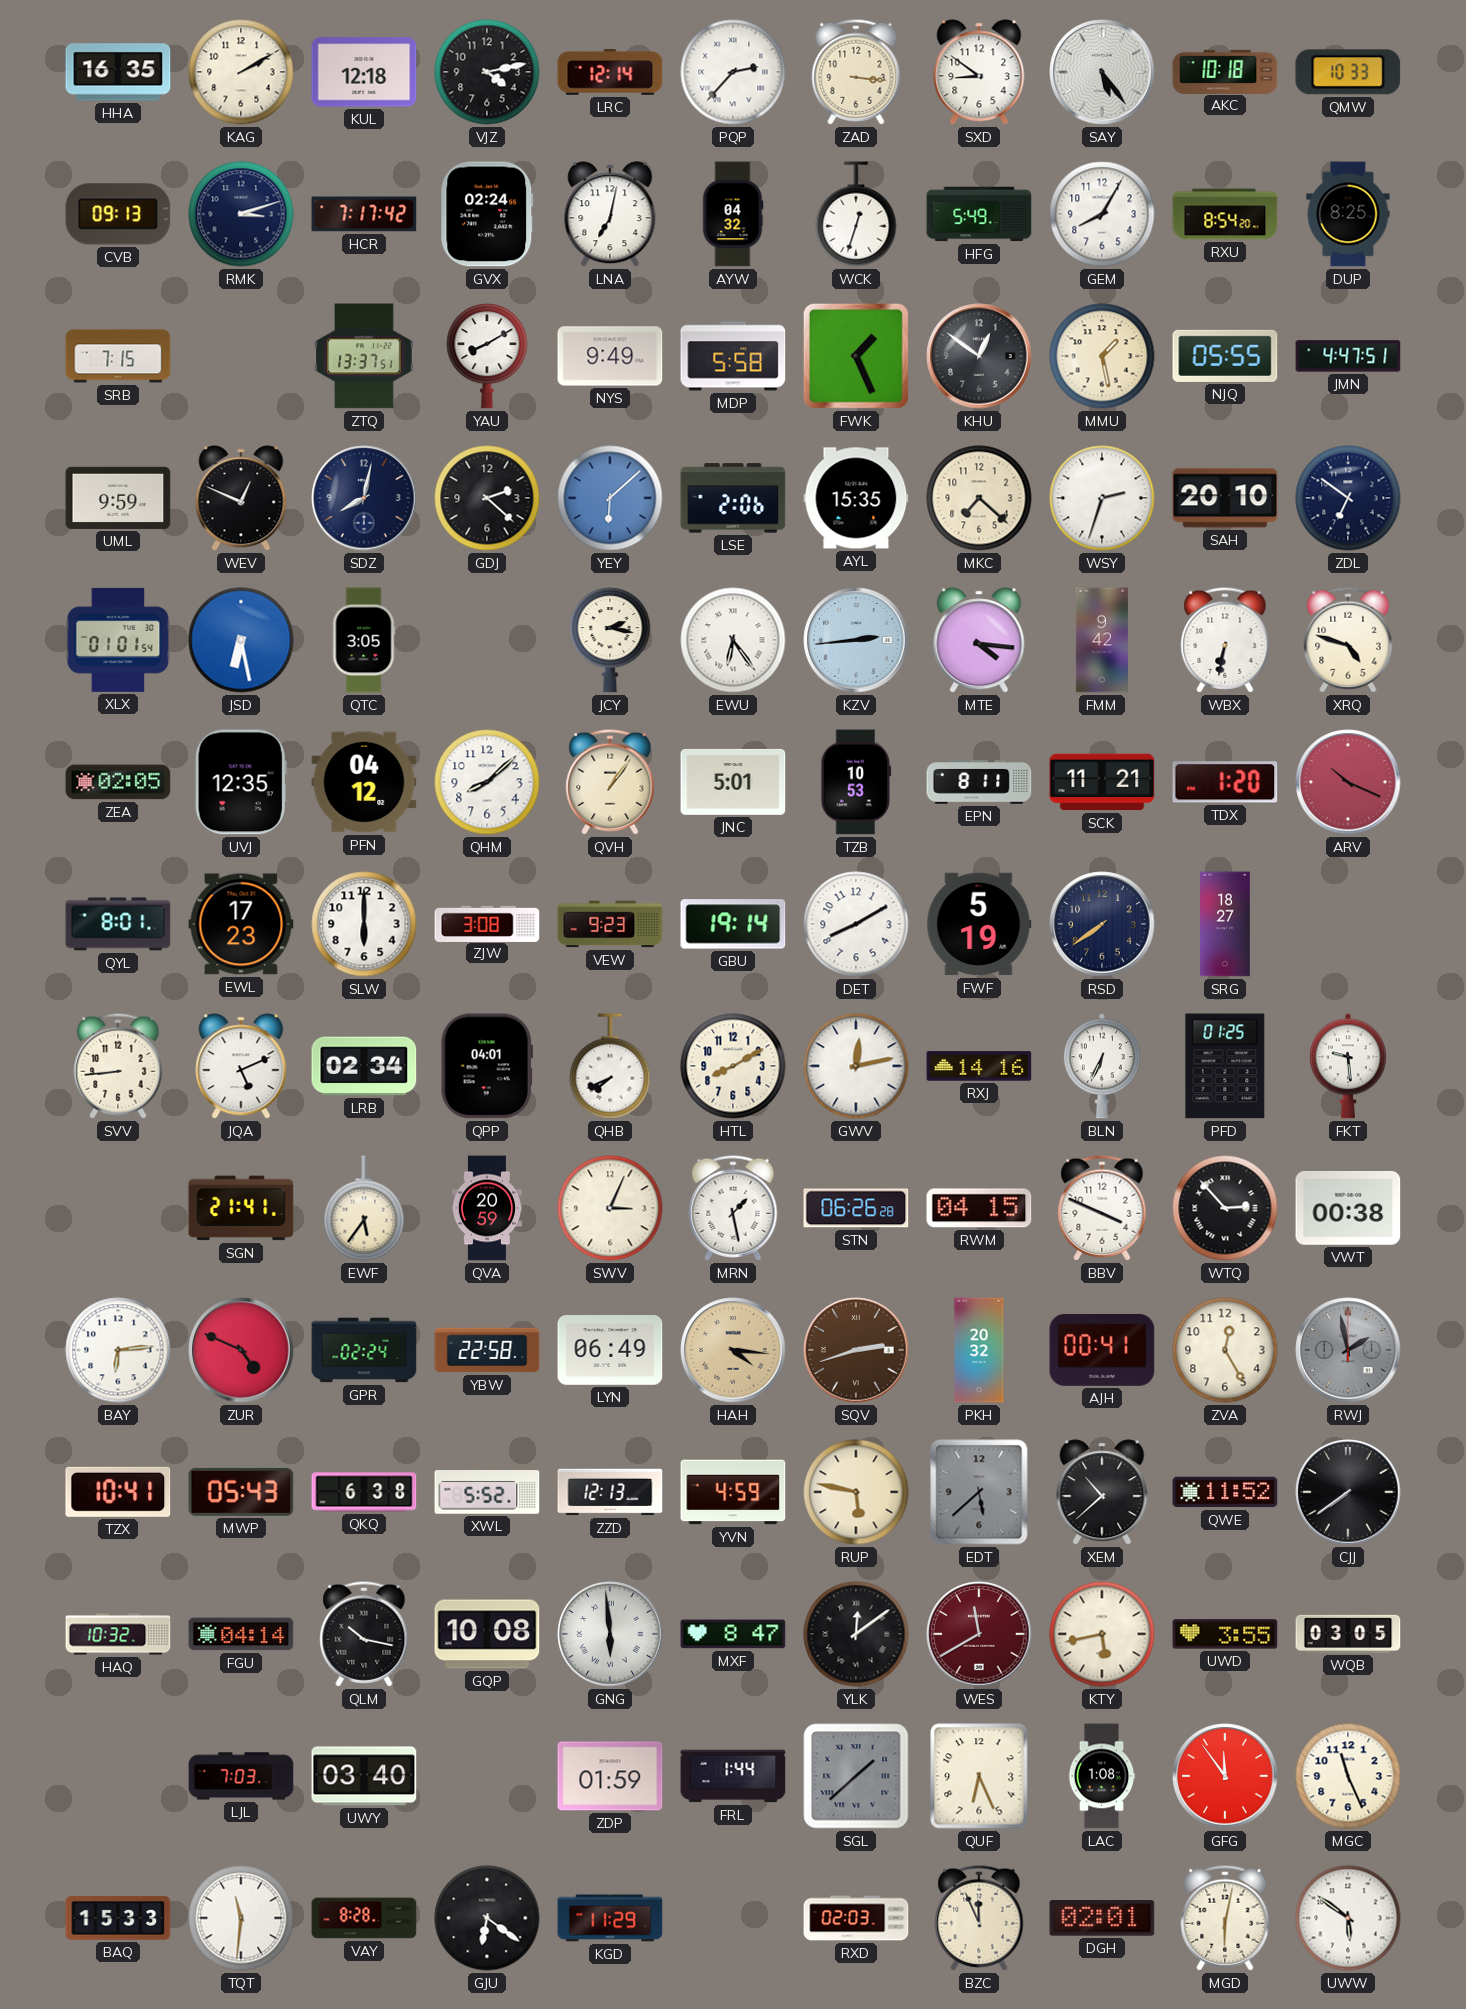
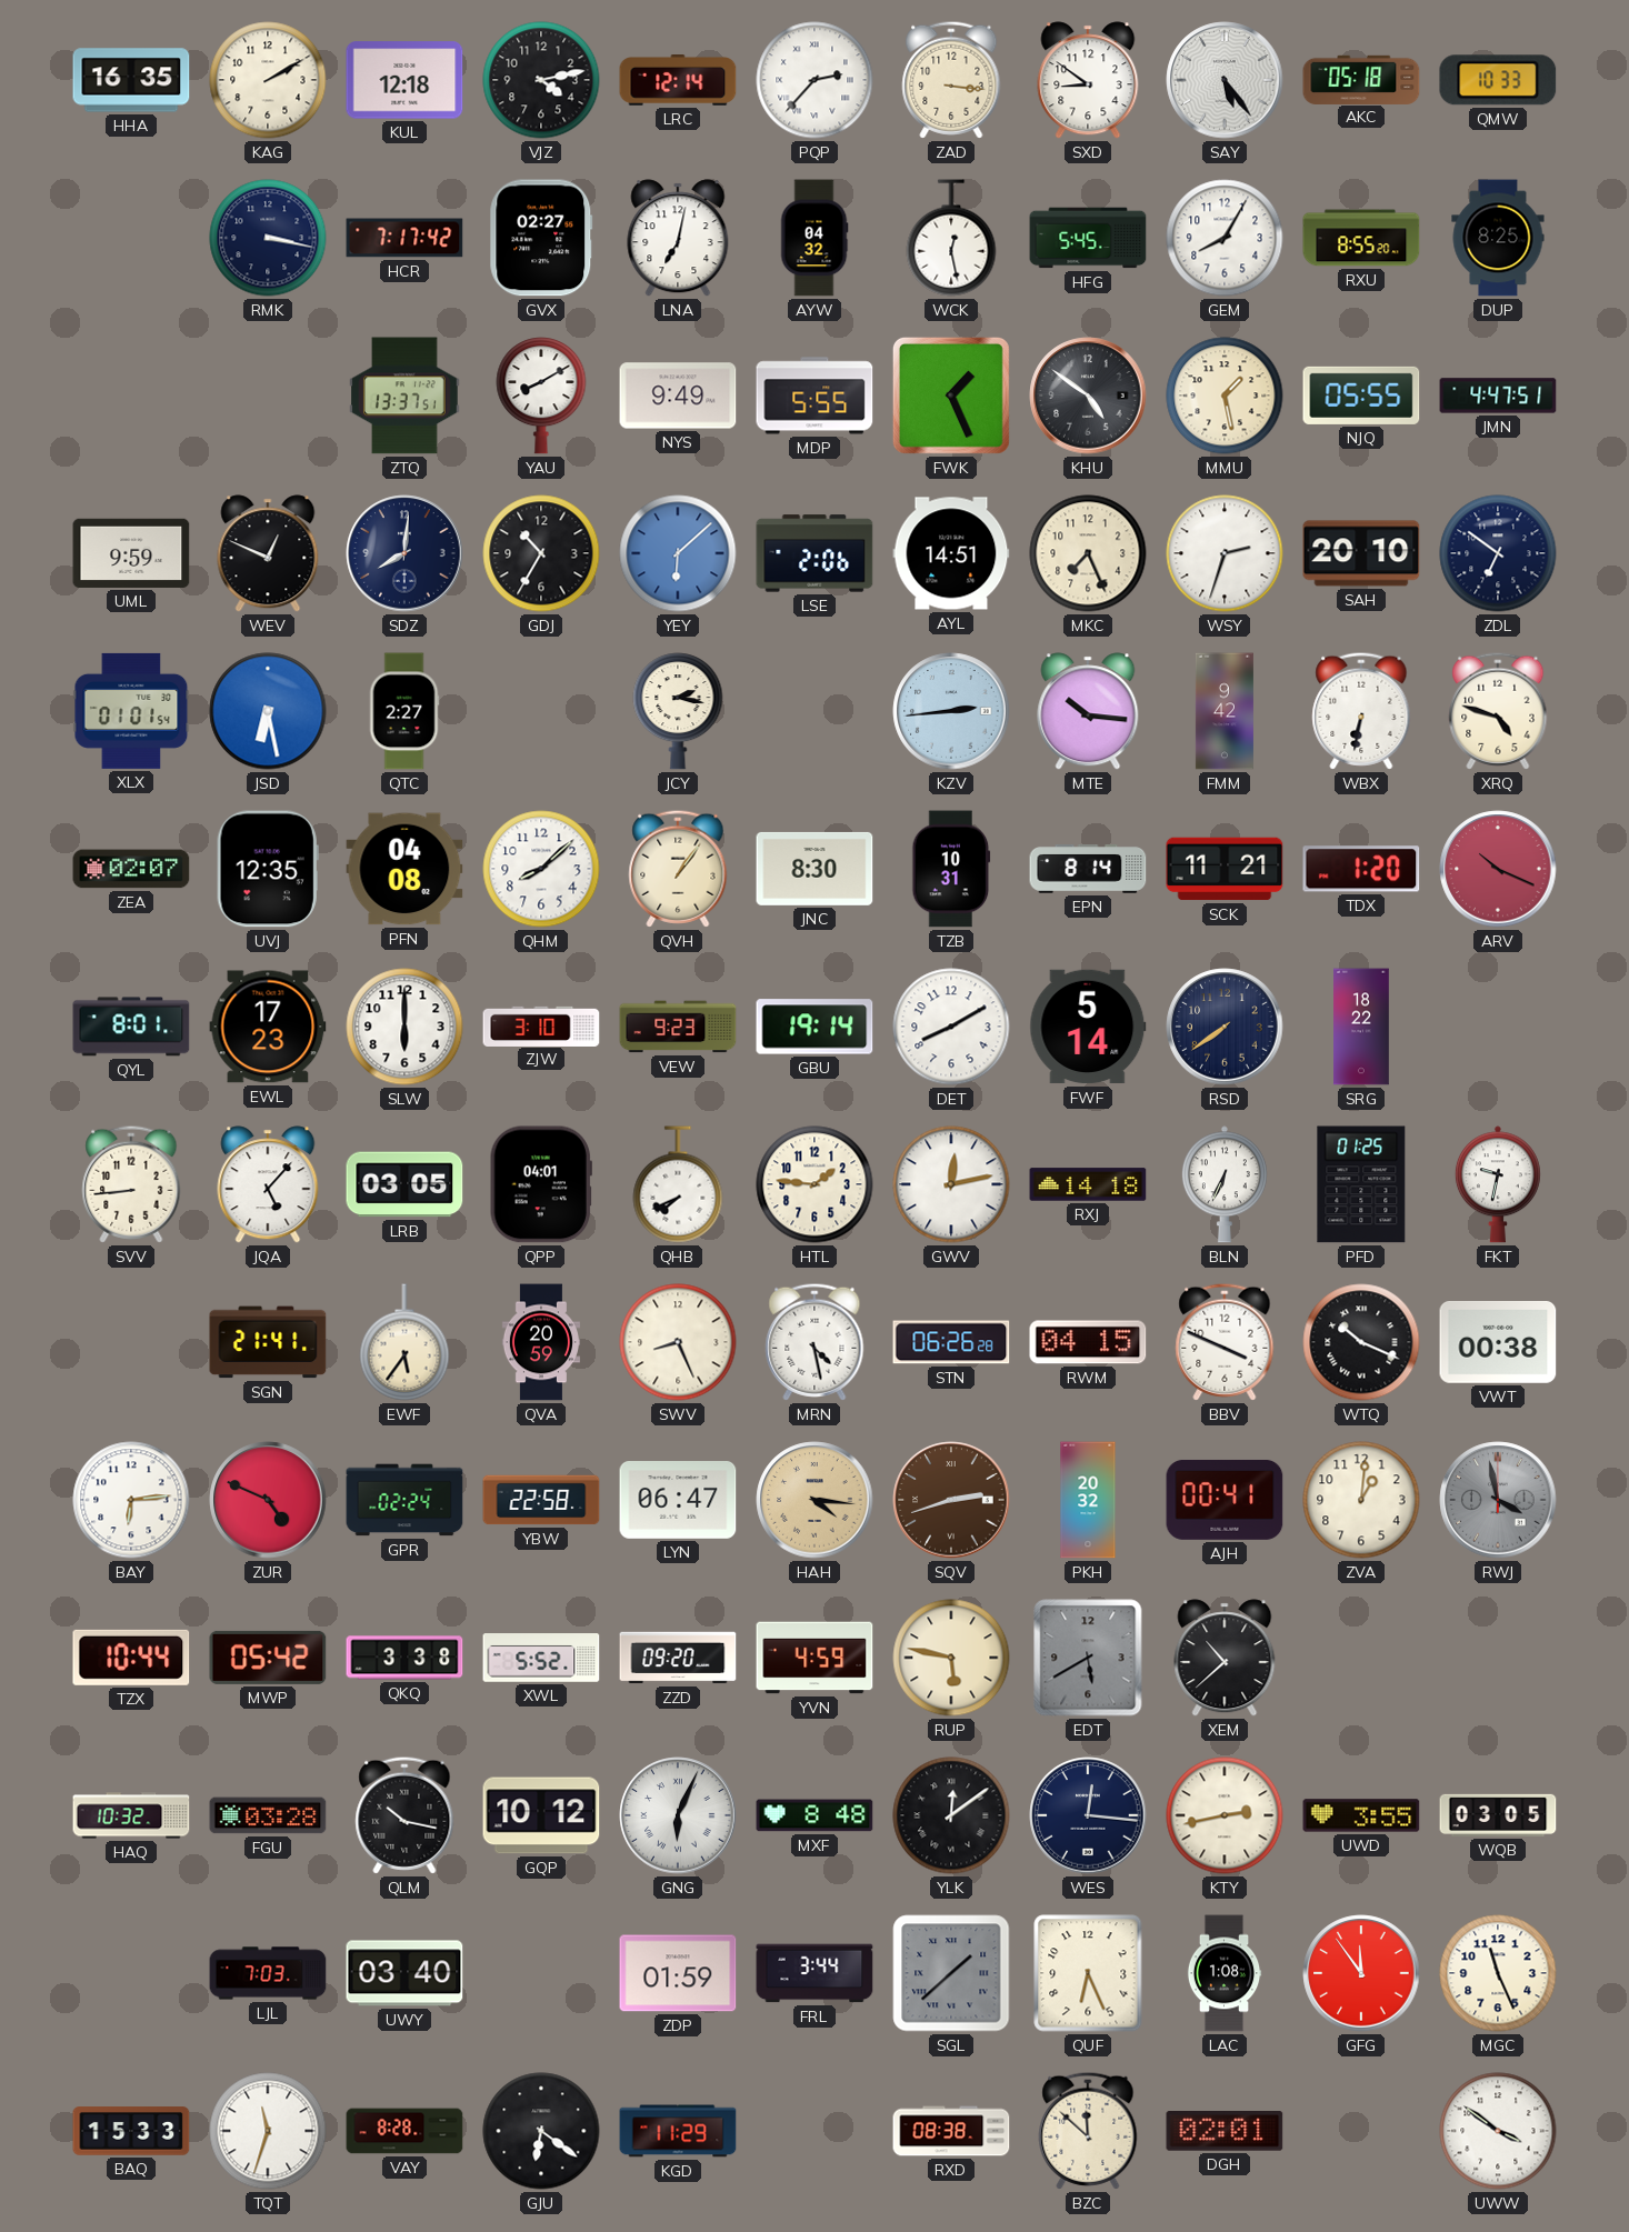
AKC: 10:18 -> 05:18
CVB: 09:13 -> none
RMK: 3:12 -> 3:17
GVX: 02:24 -> 02:27
WCK: 12:33 -> 12:28
HFG: 5:49 -> 5:45
RXU: 8:54 -> 8:55
SRB: 7:15 -> none
MDP: 5:58 -> 5:55
KHU: 12:51 -> 4:51
SDZ: 8:02 -> 8:01
GDJ: 2:22 -> 10:35
AYL: 15:35 -> 14:51
MKC: 7:22 -> 7:26
QTC: 3:05 -> 2:27
EWU: 6:24 -> none
MTE: 4:16 -> 10:16
ZEA: 02:05 -> 02:07
PFN: 04:12 -> 04:08
JNC: 5:01 -> 8:30
TZB: 10:53 -> 10:31
EPN: 8:11 -> 8:14
ZJW: 3:08 -> 3:10
FWF: 5:19 -> 5:14
SRG: 18:27 -> 18:22
JQA: 5:11 -> 5:07
LRB: 02:34 -> 03:05
HTL: 8:10 -> 1:46
RXJ: 14:16 -> 14:18
FKT: 9:29 -> 9:32
SWV: 3:04 -> 8:26
MRN: 1:28 -> 4:28
WTQ: 2:53 -> 10:19
LYN: 06:49 -> 06:47
ZVA: 12:25 -> 1:01
RWJ: 1:58 -> 3:58
TZX: 10:41 -> 10:44
MWP: 05:43 -> 05:42
QKQ: 6:38 -> 3:38
ZZD: 12:13 -> 09:20
EDT: 5:38 -> 5:40
QWE: 11:52 -> none
CJJ: 7:39 -> none
FGU: 04:14 -> 03:28
GQP: 10:08 -> 10:12
GNG: 5:59 -> 6:04
MXF: 8:47 -> 8:48
WES: 11:40 -> 12:16
WES dial: burgundy -> navy
KTY: 5:43 -> 2:43
FRL: 1:44 -> 3:44
TQT: 11:31 -> 11:33
RXD: 02:03 -> 08:38
BZC: 11:56 -> 11:52
MGD: 6:02 -> none
UWW: 5:51 -> 3:51
